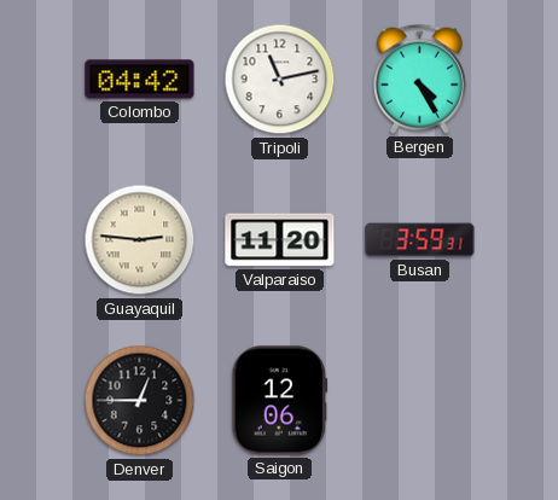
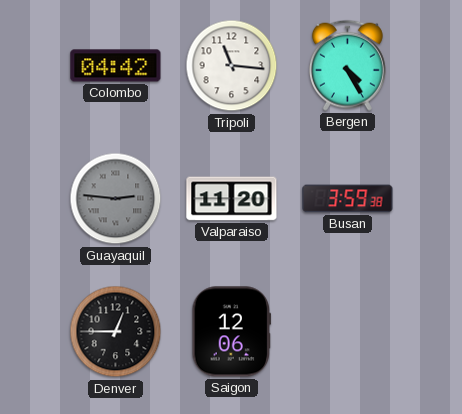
Tripoli: 11:13 -> 11:16
Guayaquil dial: cream -> grey
Busan: 3:59:31 -> 3:59:38
